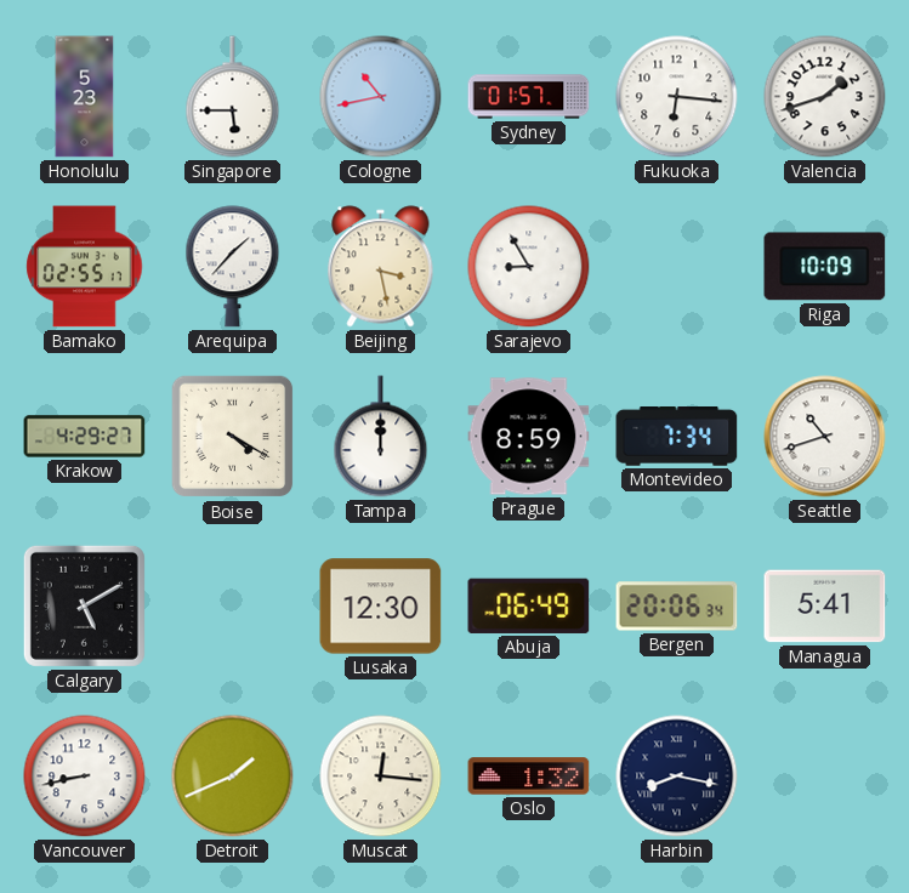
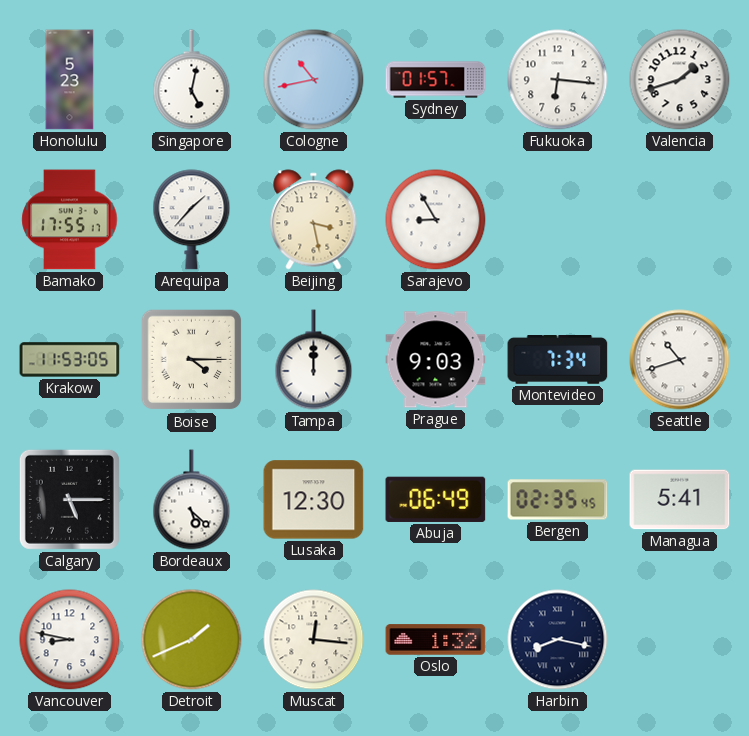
Singapore: 5:45 -> 5:02
Bamako: 02:55 -> 17:55
Riga: 10:09 -> none
Krakow: 4:29 -> 11:53
Boise: 4:20 -> 4:15
Prague: 8:59 -> 9:03
Calgary: 5:10 -> 5:15
Bordeaux: none -> 5:22
Bergen: 20:06 -> 02:35
Vancouver: 8:43 -> 8:47
